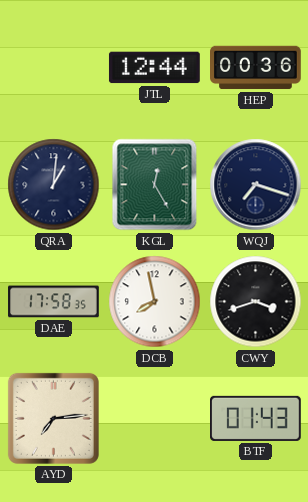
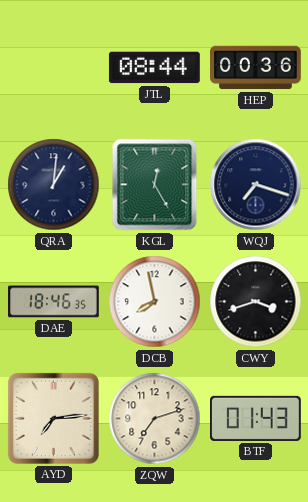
JTL: 12:44 -> 08:44
DAE: 17:58 -> 18:46
ZQW: none -> 7:12
